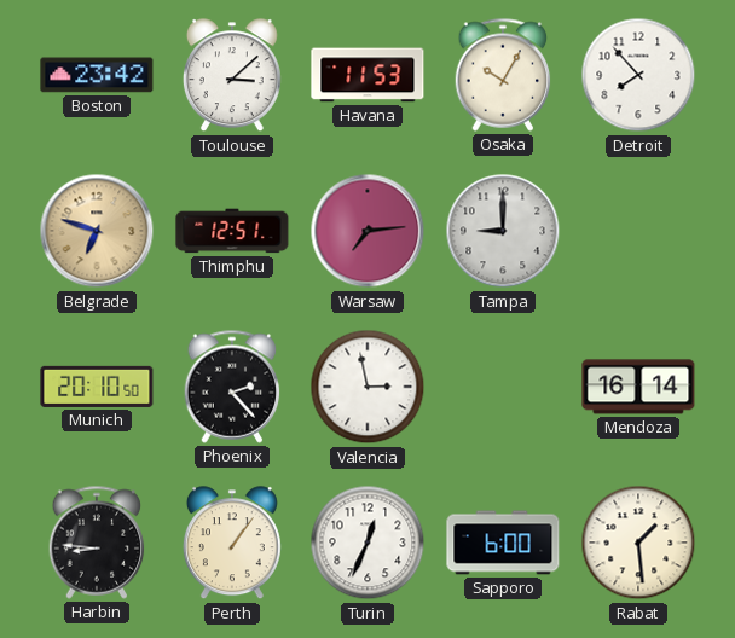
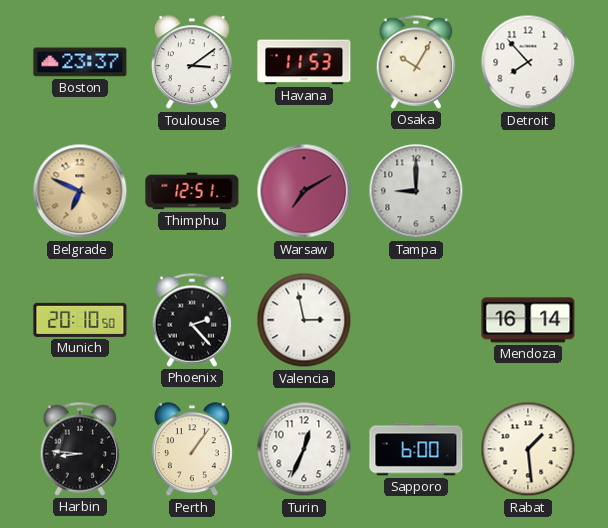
Boston: 23:42 -> 23:37
Toulouse: 3:08 -> 3:09
Belgrade: 6:48 -> 6:49
Warsaw: 7:14 -> 7:10
